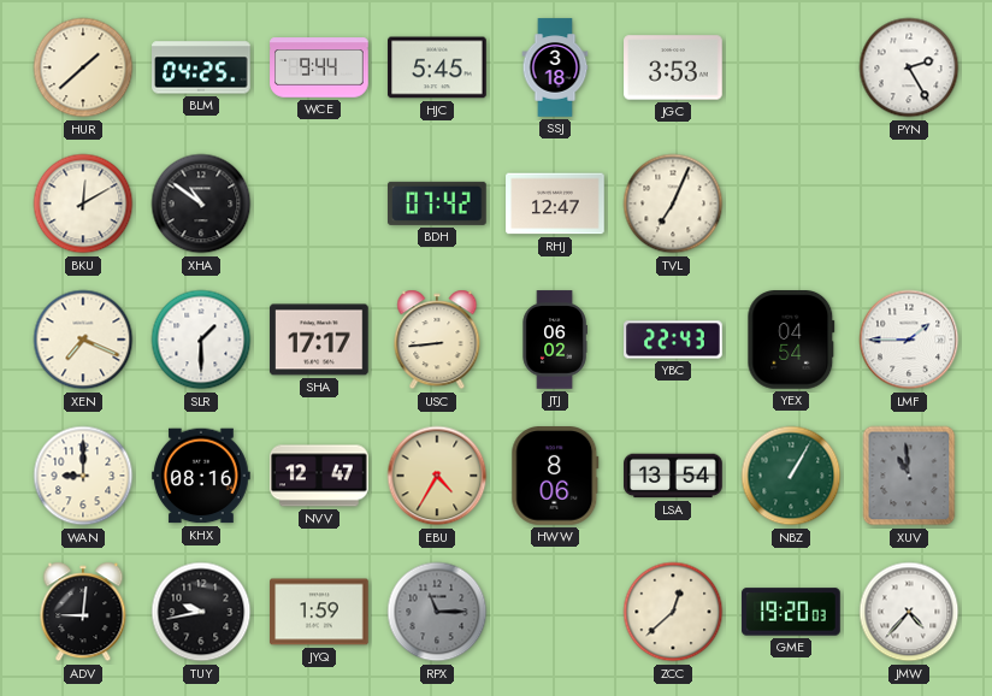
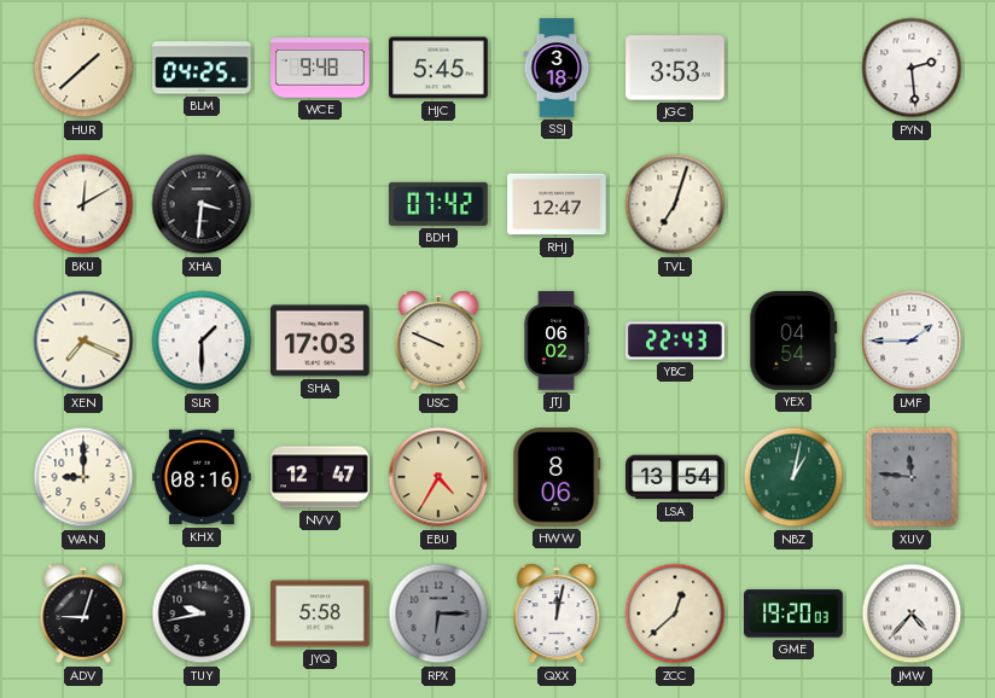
WCE: 9:44 -> 9:48
PYN: 2:25 -> 2:29
XHA: 10:51 -> 3:31
TVL: 7:04 -> 7:03
SHA: 17:17 -> 17:03
USC: 8:44 -> 9:49
NBZ: 1:05 -> 1:02
XUV: 10:59 -> 11:46
ADV: 9:01 -> 9:03
JYQ: 1:59 -> 5:58
RPX: 11:15 -> 6:15
QXX: none -> 12:02
